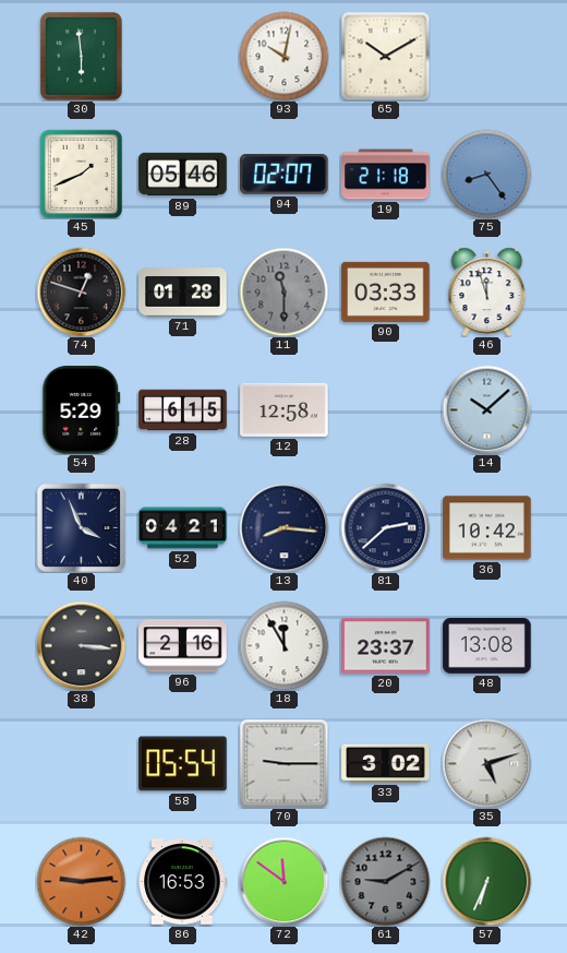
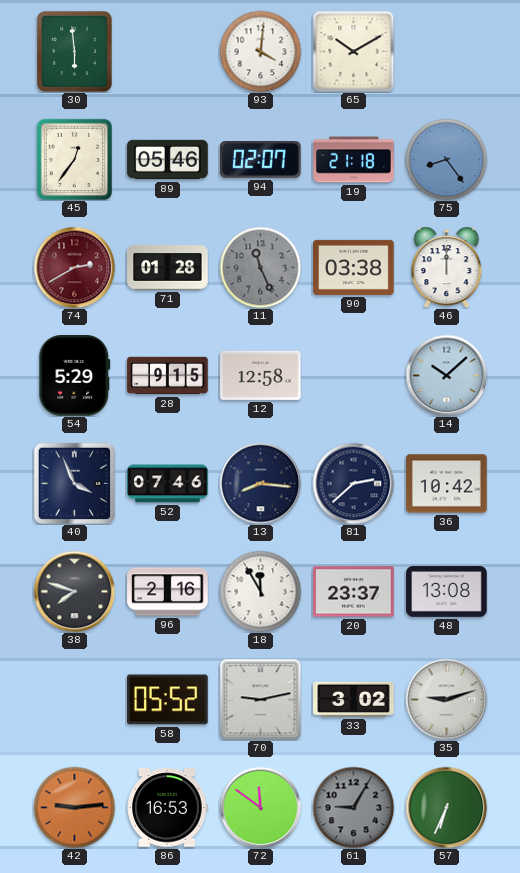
93: 10:02 -> 4:01
45: 1:41 -> 12:36
74: 12:48 -> 2:40
74 dial: black -> burgundy
11: 11:30 -> 11:26
90: 03:33 -> 03:38
46: 11:57 -> 12:00
28: 6:15 -> 9:15
52: 04:21 -> 07:46
38: 3:16 -> 7:48
58: 05:54 -> 05:52
70: 9:15 -> 9:13
35: 5:12 -> 9:12
61: 9:10 -> 9:05
